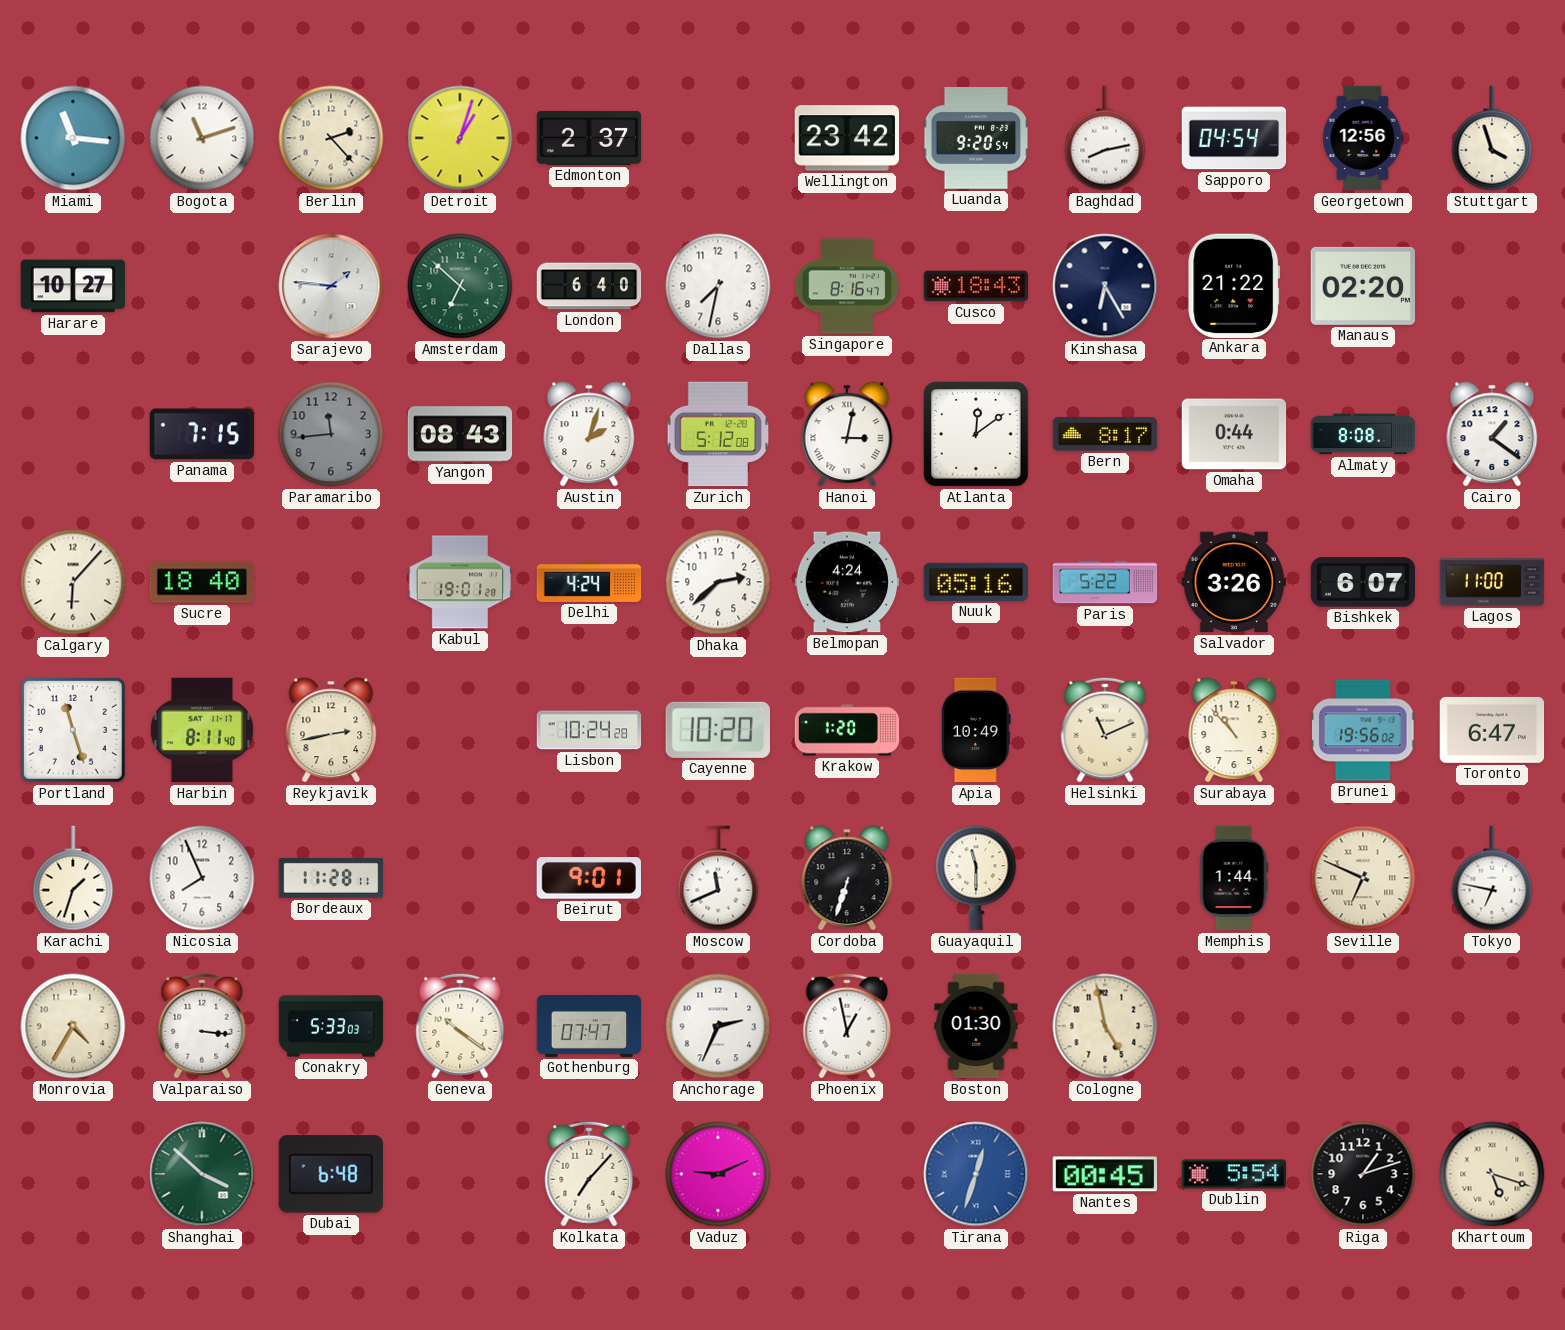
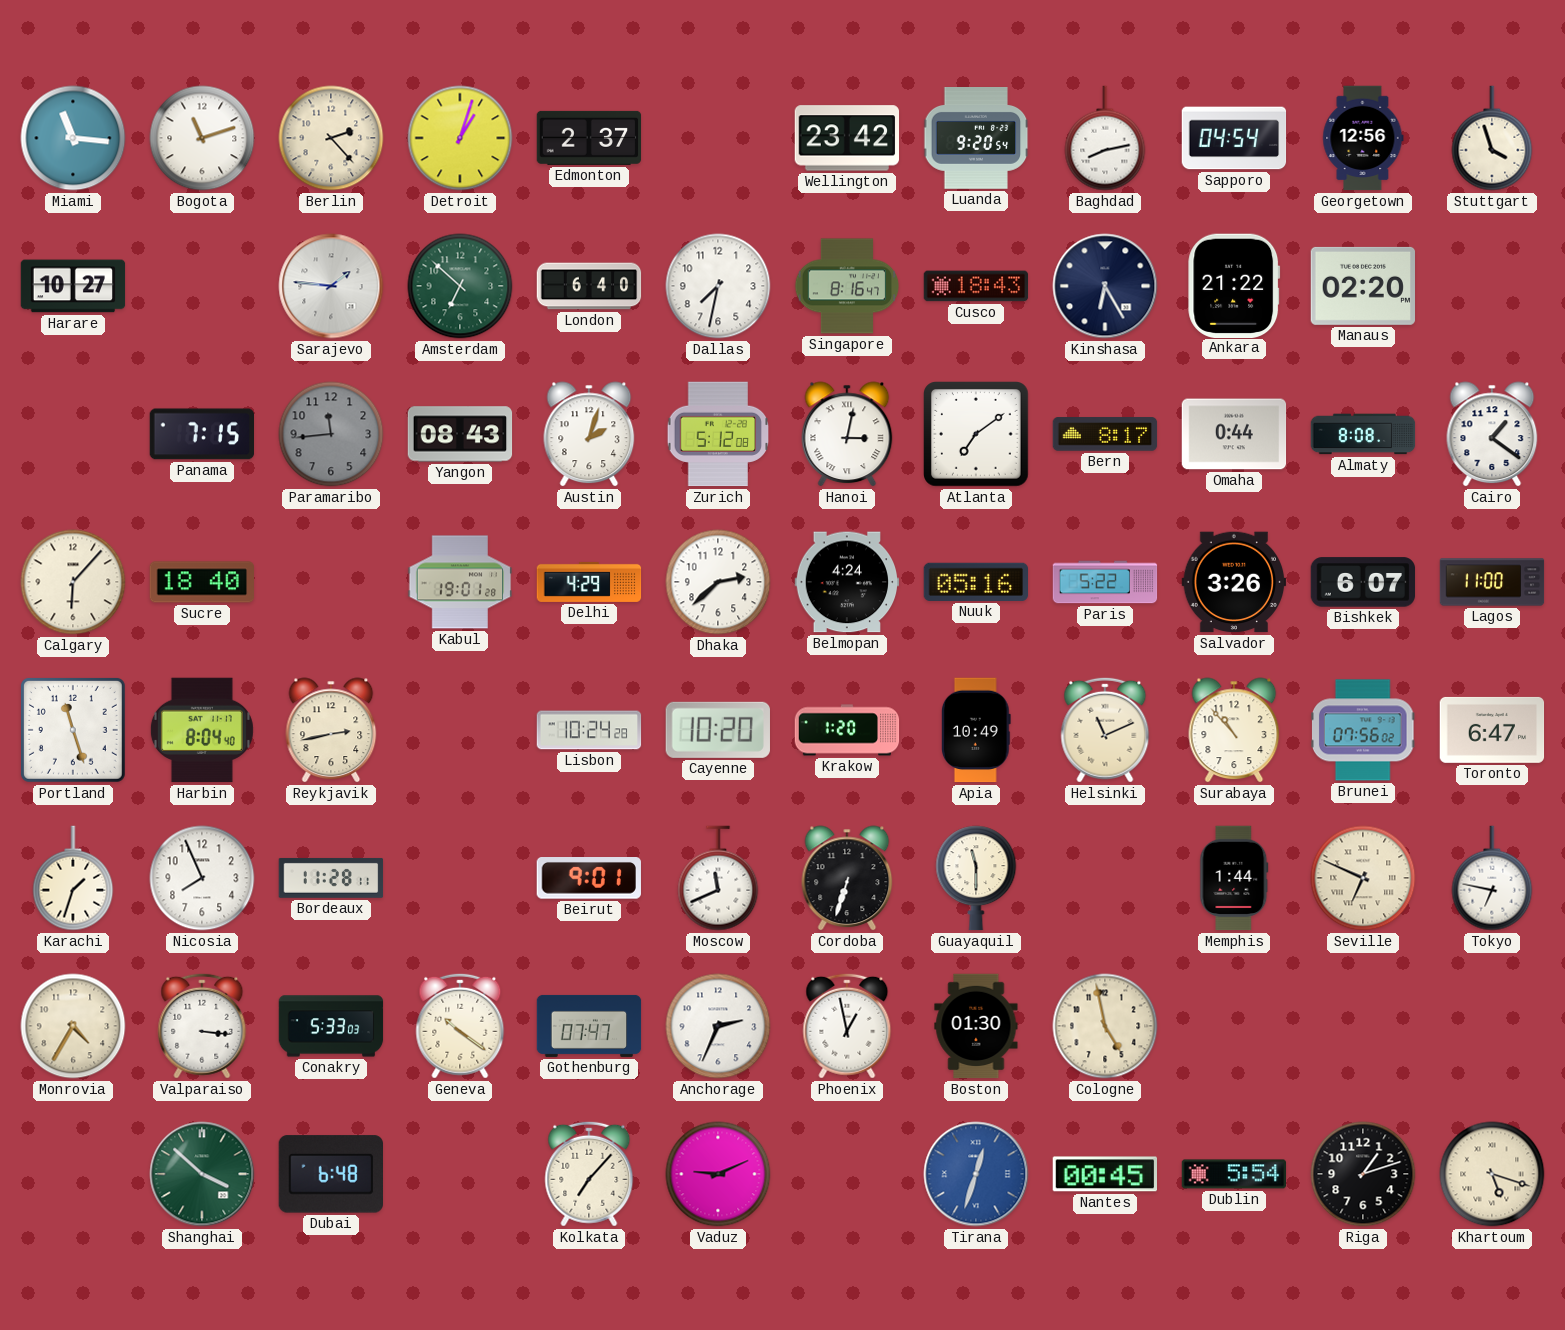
Atlanta: 12:09 -> 7:09
Delhi: 4:24 -> 4:29
Harbin: 8:11 -> 8:04
Brunei: 19:56 -> 07:56
